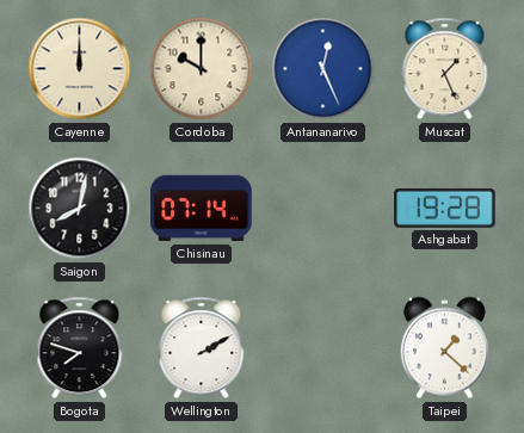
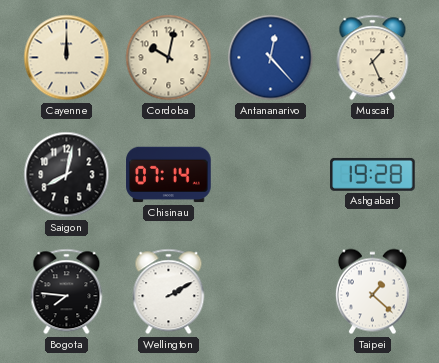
Cordoba: 10:00 -> 10:02
Antananarivo: 12:26 -> 12:23
Bogota: 7:48 -> 7:46
